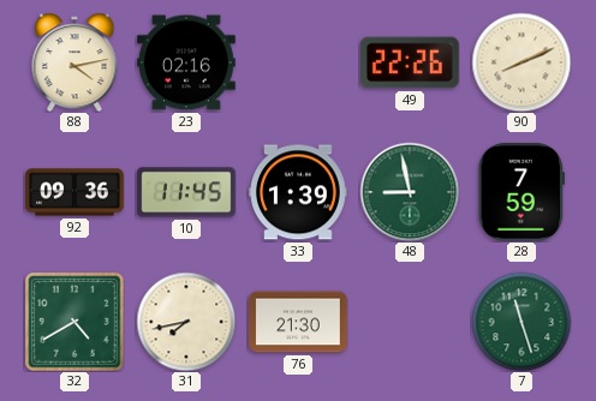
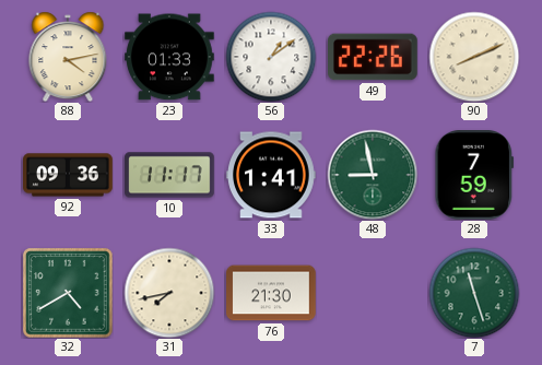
23: 02:16 -> 01:33
56: none -> 1:09
10: 11:45 -> 11:17
33: 1:39 -> 1:41
